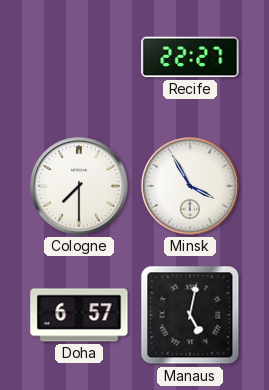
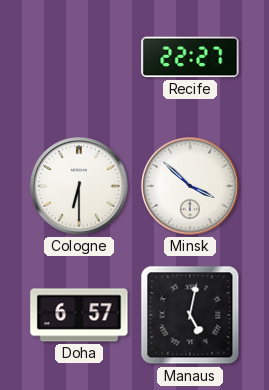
Cologne: 7:30 -> 6:30
Minsk: 3:55 -> 3:52
